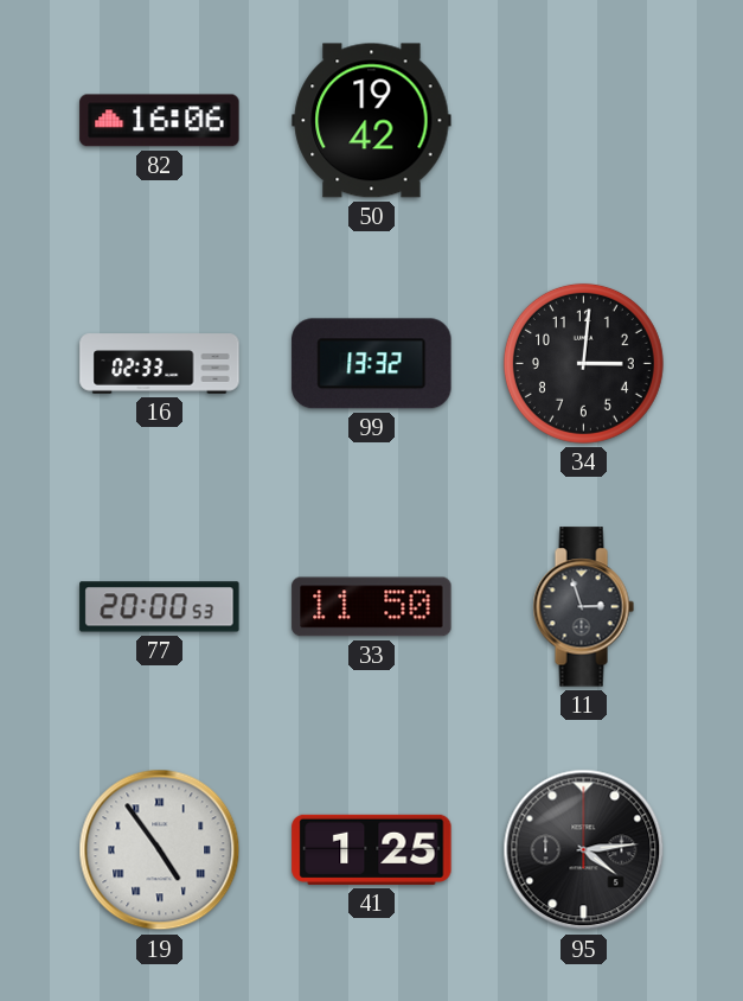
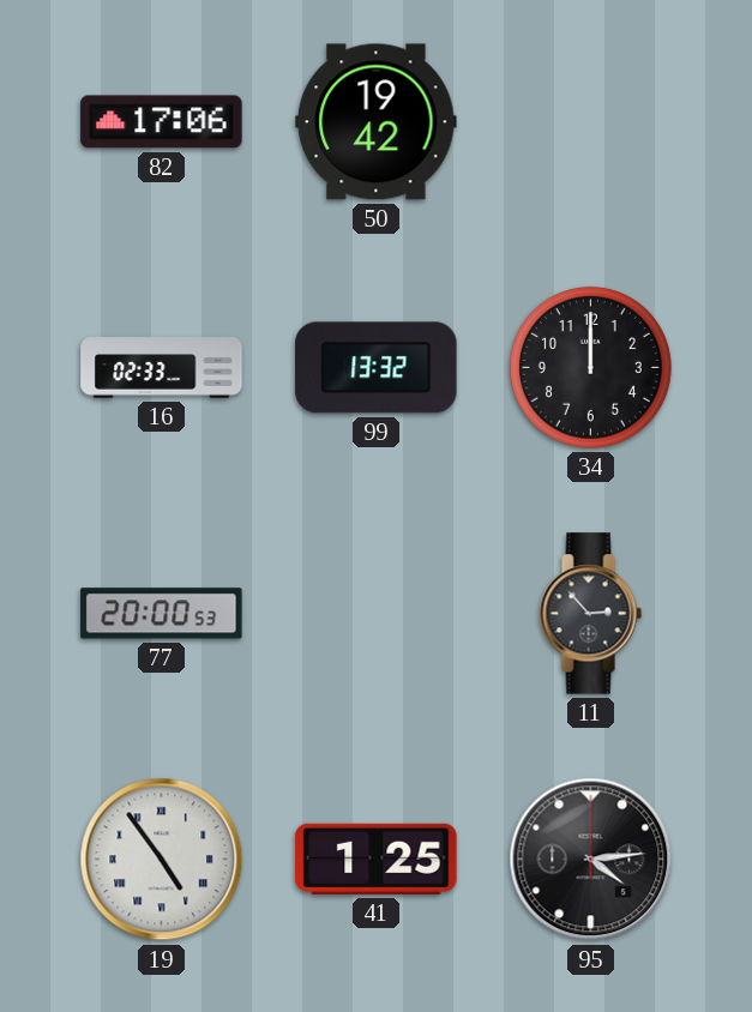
82: 16:06 -> 17:06
34: 3:01 -> 12:00
33: 11:50 -> none
11: 2:57 -> 2:53
